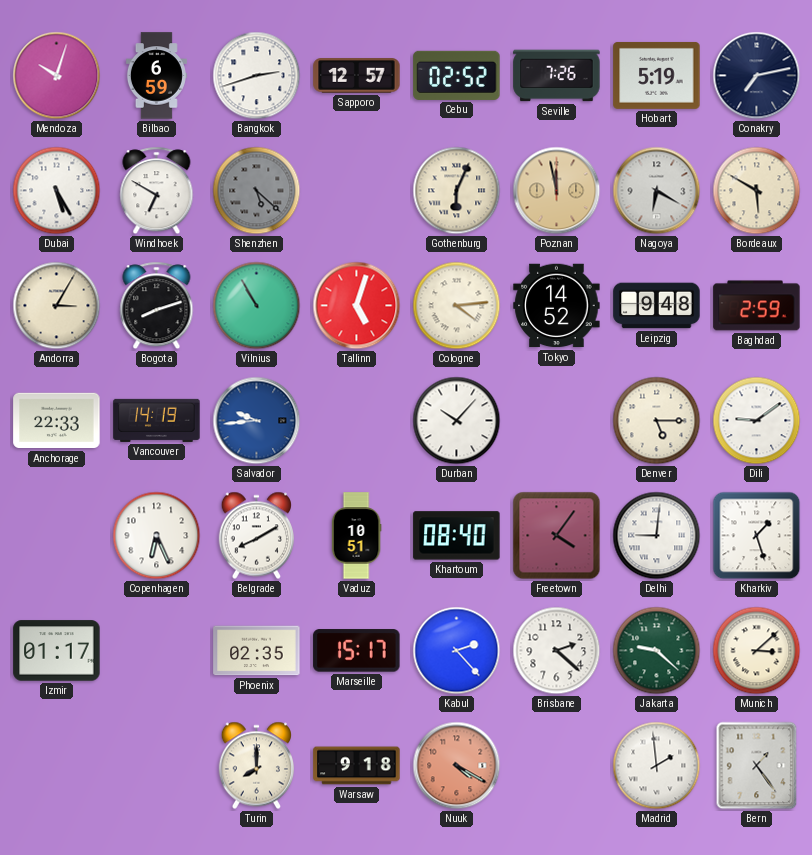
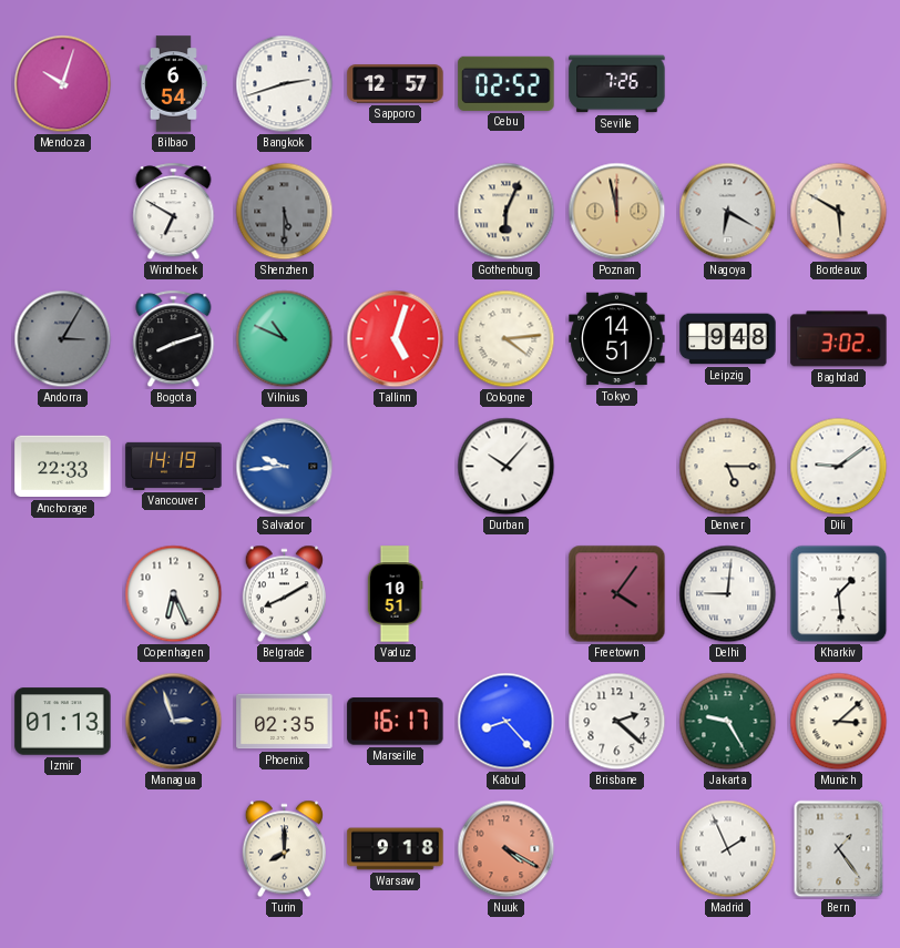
Bilbao: 6:59 -> 6:54
Hobart: 5:19 -> none
Conakry: 7:13 -> none
Dubai: 5:25 -> none
Shenzhen: 5:22 -> 5:30
Andorra dial: cream -> grey
Vilnius: 10:55 -> 10:49
Tokyo: 14:52 -> 14:51
Baghdad: 2:59 -> 3:02
Khartoum: 08:40 -> none
Kharkiv: 1:27 -> 1:29
Izmir: 01:17 -> 01:13
Managua: none -> 2:57
Marseille: 15:17 -> 16:17
Kabul: 2:23 -> 8:23
Jakarta: 9:22 -> 9:25
Madrid: 1:59 -> 1:56
